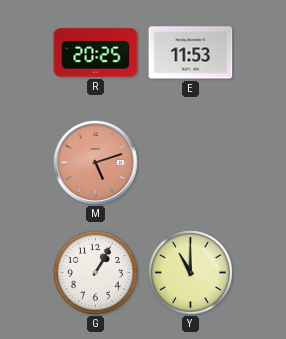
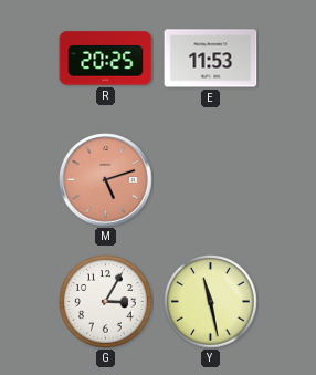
G: 1:05 -> 3:05
Y: 11:00 -> 11:28
